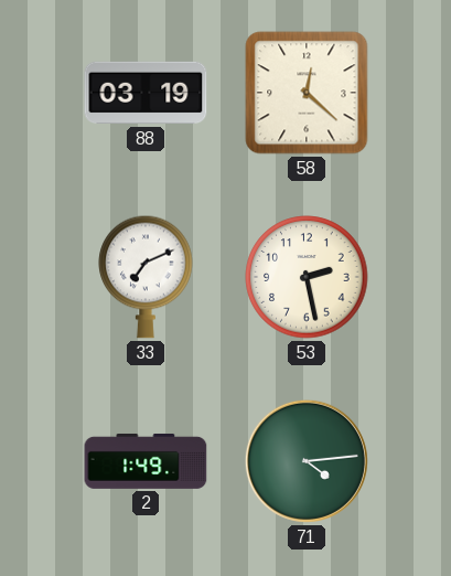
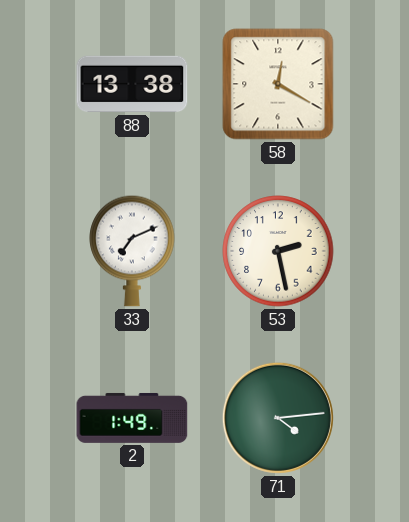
88: 03:19 -> 13:38
58: 12:22 -> 12:20
